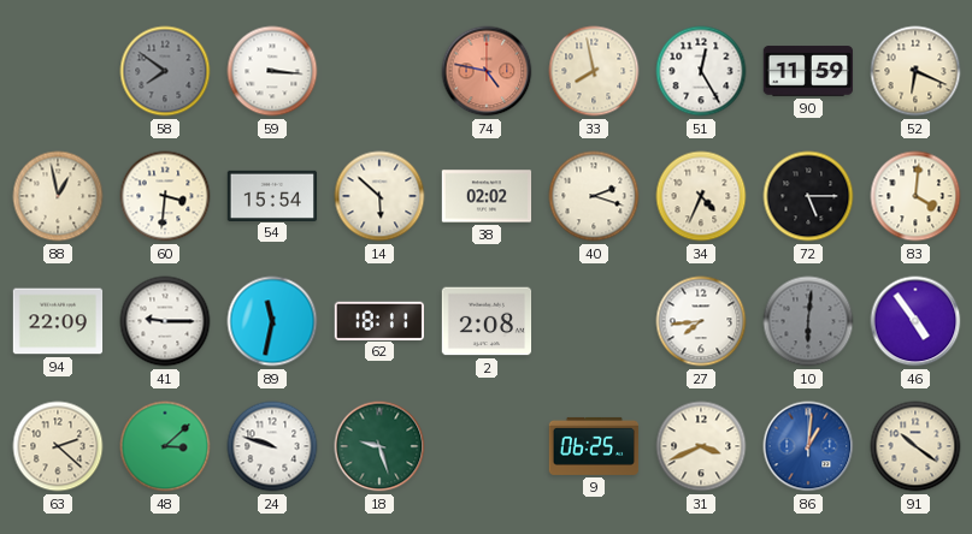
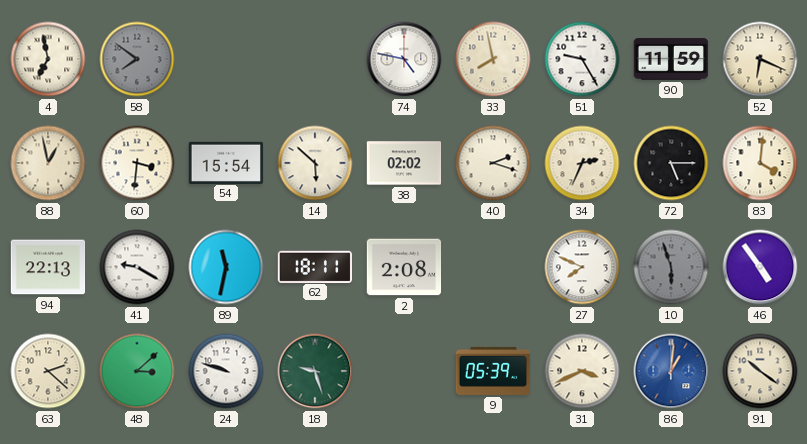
4: none -> 6:58
59: 3:16 -> none
74 dial: salmon -> white
51: 12:25 -> 9:25
34: 4:34 -> 2:34
94: 22:09 -> 22:13
41: 9:15 -> 9:20
27: 7:44 -> 7:49
10: 6:01 -> 5:57
9: 06:25 -> 05:39
